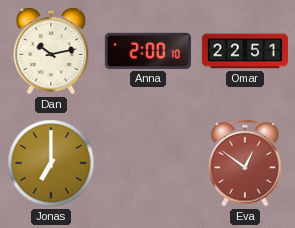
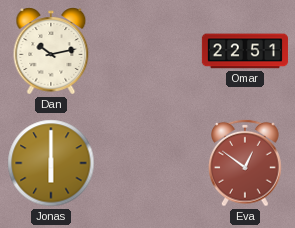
Anna: 2:00 -> none
Jonas: 7:00 -> 6:00
